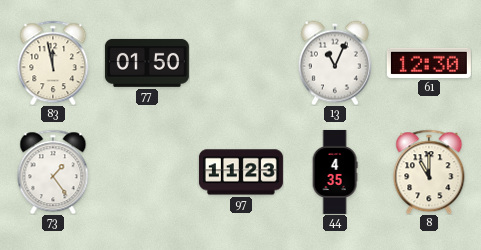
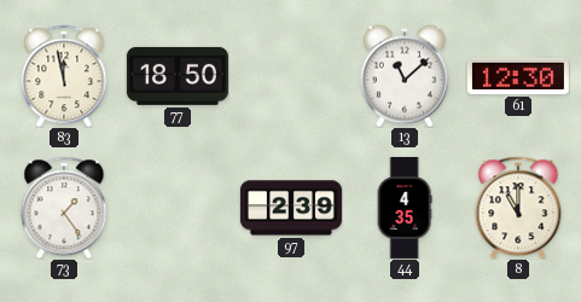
77: 01:50 -> 18:50
13: 11:04 -> 11:08
97: 11:23 -> 2:39
